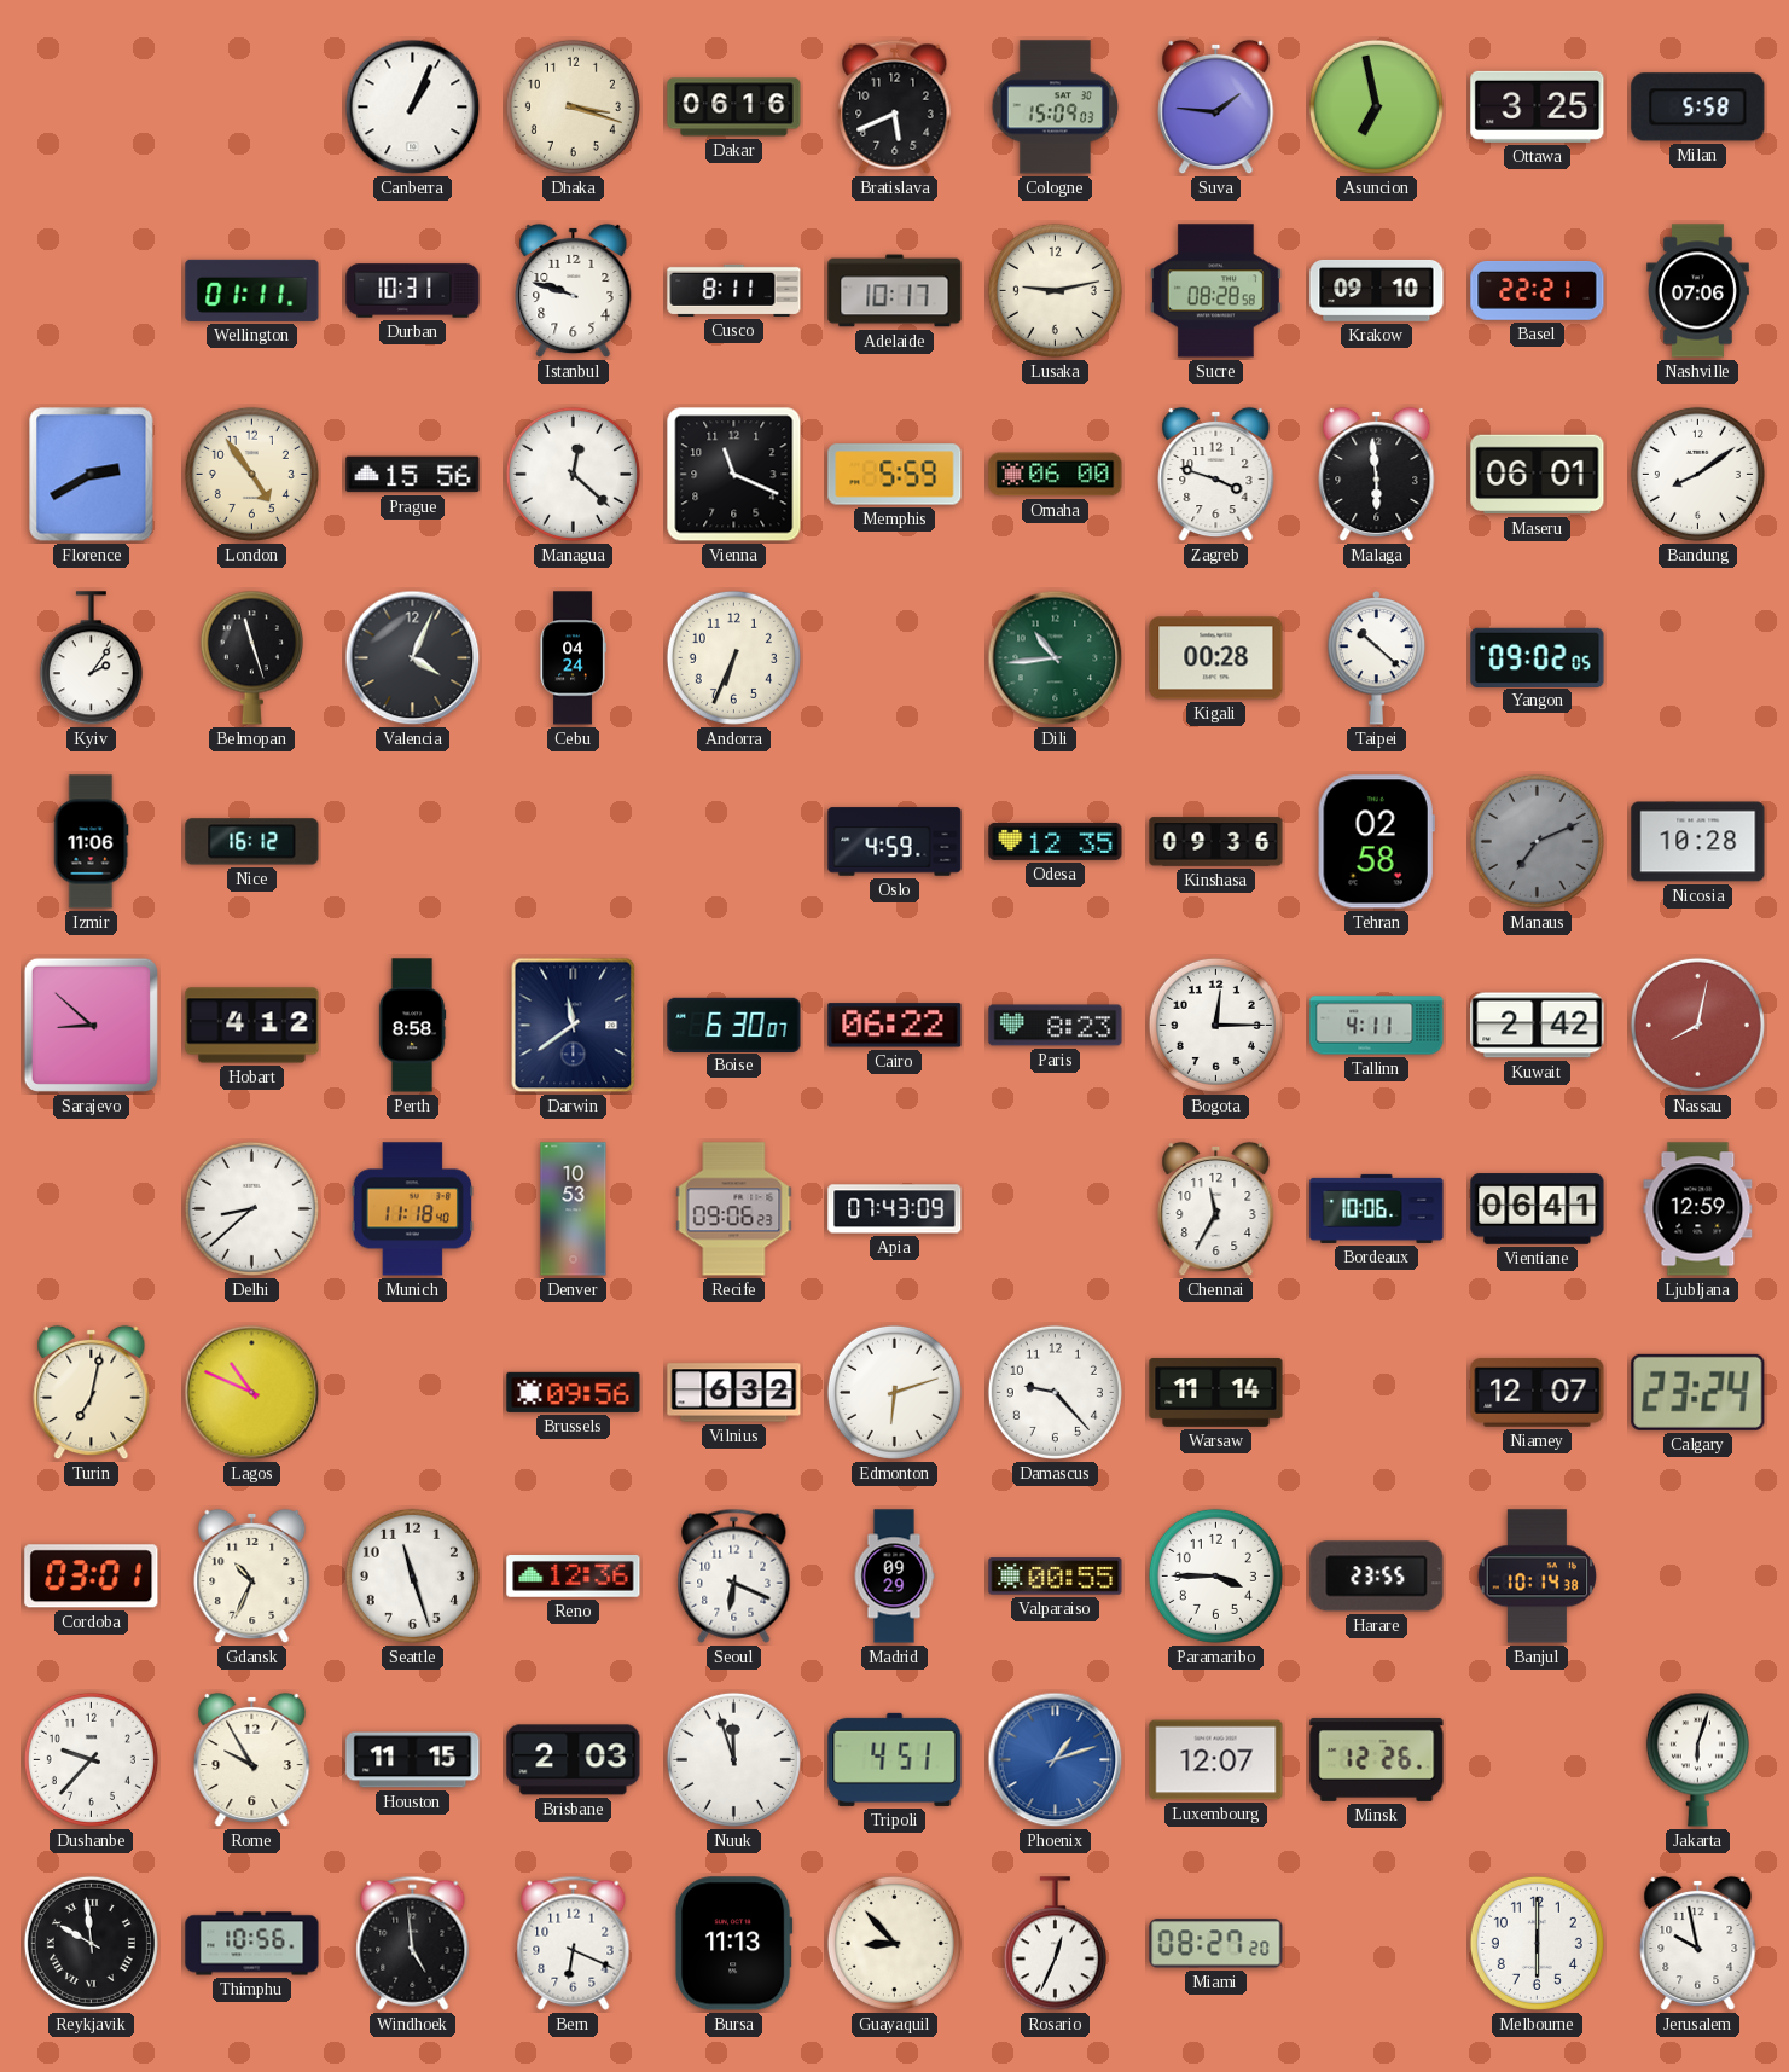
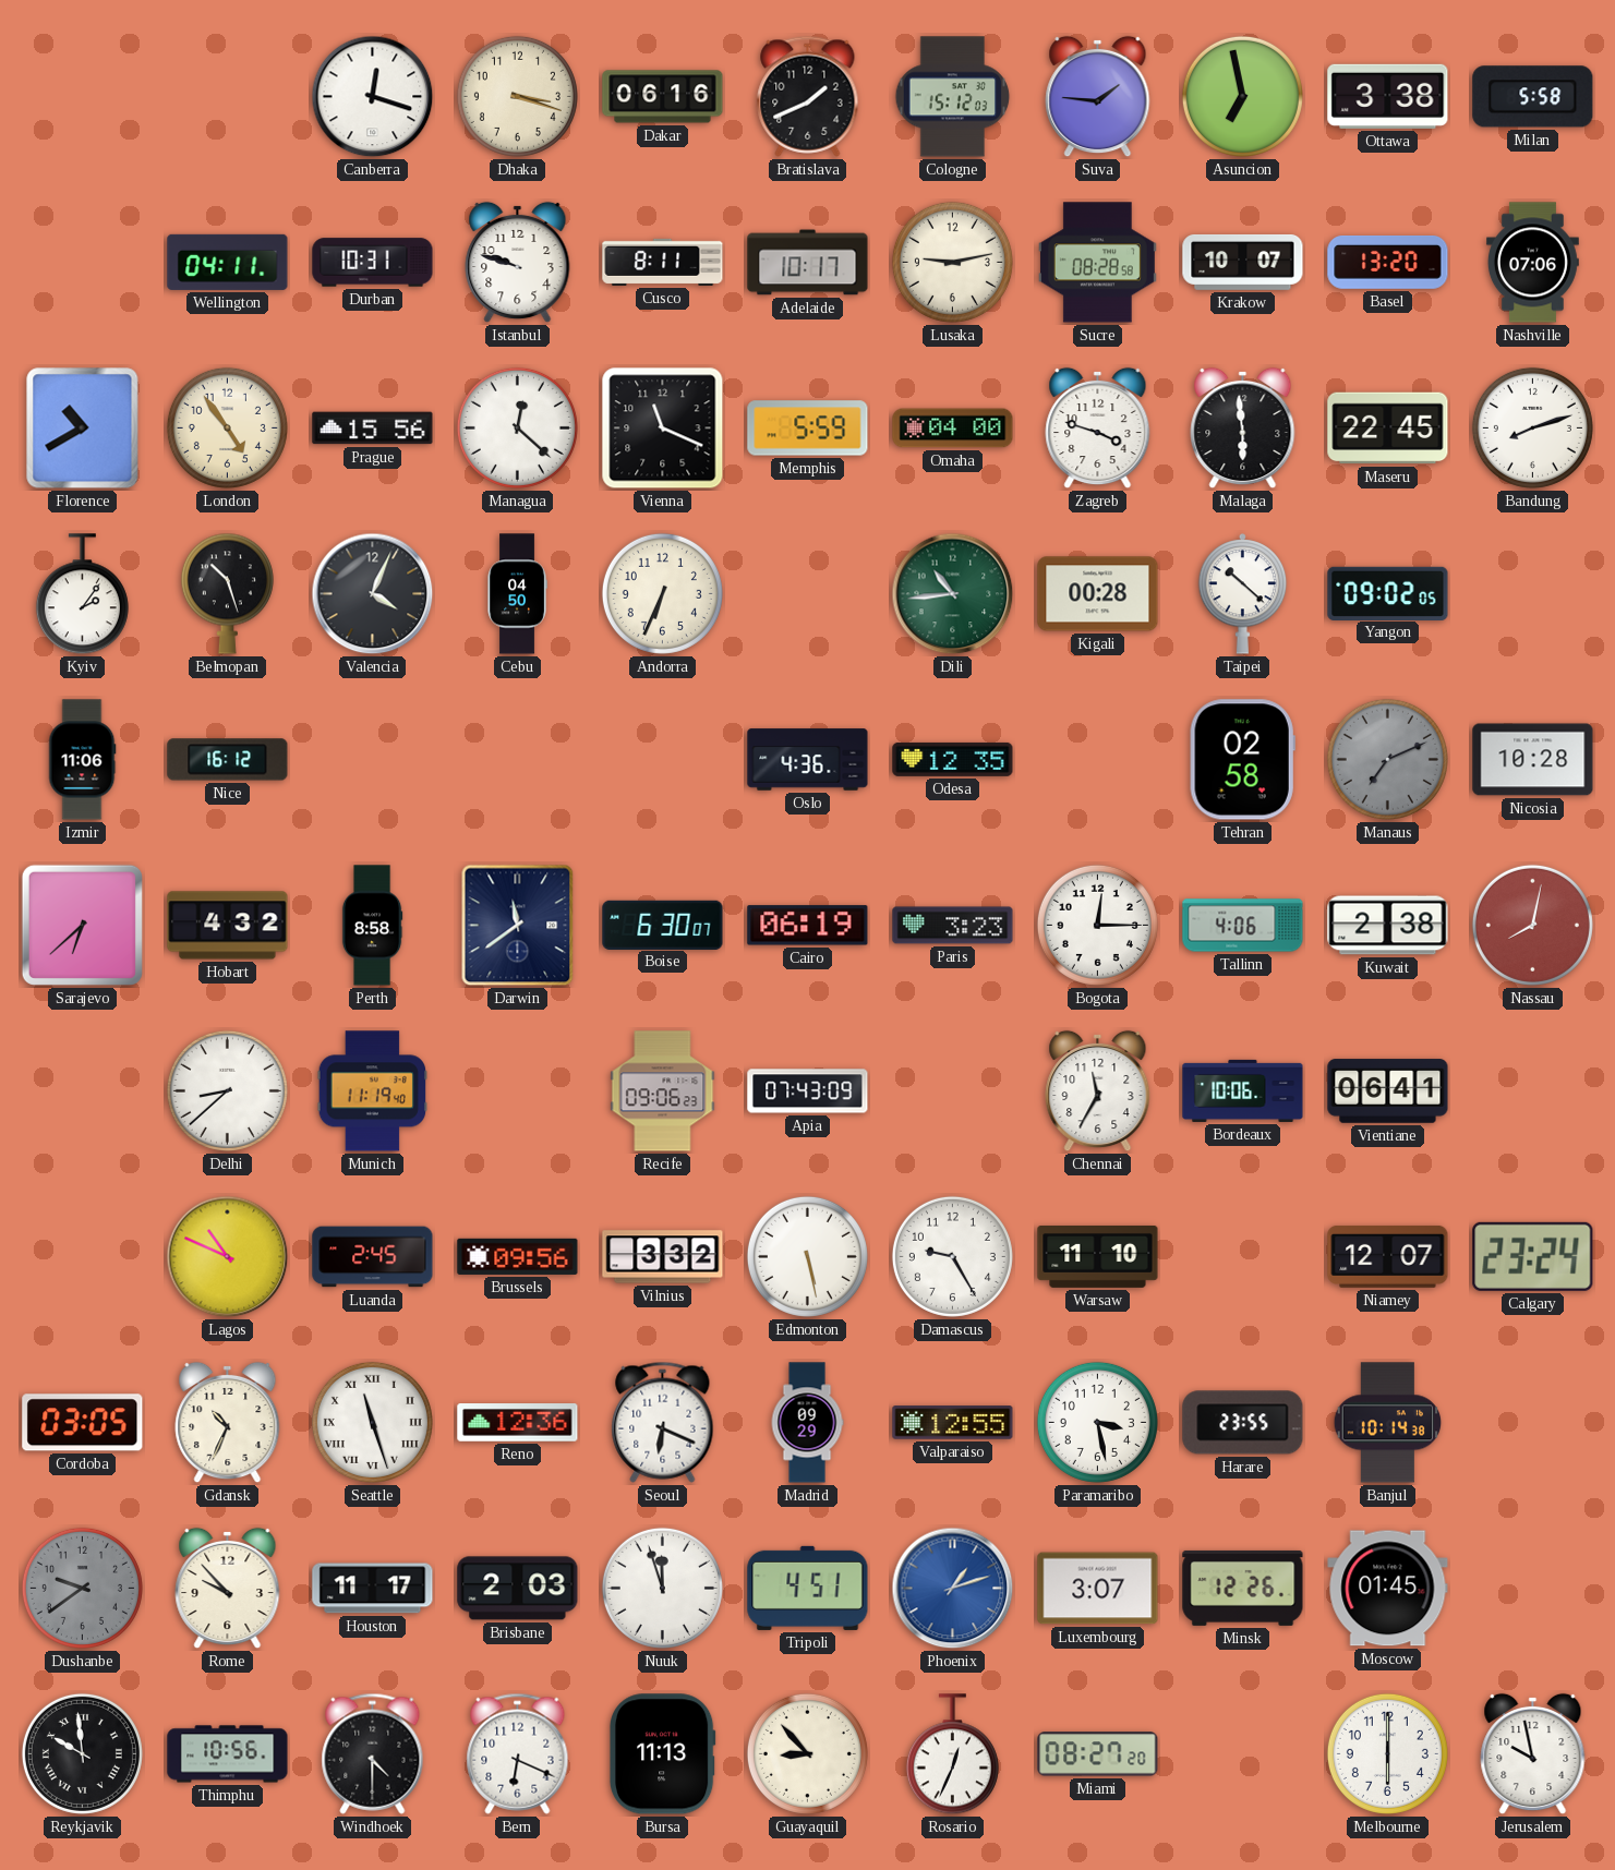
Canberra: 1:04 -> 12:18
Bratislava: 5:41 -> 1:41
Cologne: 15:09 -> 15:12
Ottawa: 3:25 -> 3:38
Wellington: 01:11 -> 04:11
Krakow: 09:10 -> 10:07
Basel: 22:21 -> 13:20
Florence: 2:40 -> 10:40
Omaha: 06:00 -> 04:00
Maseru: 06:01 -> 22:45
Bandung: 8:09 -> 8:12
Belmopan: 11:27 -> 10:27
Cebu: 04:24 -> 04:50
Oslo: 4:59 -> 4:36
Kinshasa: 09:36 -> none
Sarajevo: 8:52 -> 6:38
Hobart: 4:12 -> 4:32
Cairo: 06:22 -> 06:19
Paris: 8:23 -> 3:23
Tallinn: 4:11 -> 4:06
Kuwait: 2:42 -> 2:38
Munich: 11:18 -> 11:19
Denver: 10:53 -> none
Ljubljana: 12:59 -> none
Turin: 7:02 -> none
Luanda: none -> 2:45
Vilnius: 6:32 -> 3:32
Edmonton: 6:12 -> 5:28
Damascus: 9:23 -> 9:25
Warsaw: 11:14 -> 11:10
Cordoba: 03:01 -> 03:05
Seattle numerals: Arabic -> Roman
Valparaiso: 00:55 -> 12:55
Paramaribo: 3:45 -> 3:28
Dushanbe: 9:37 -> 9:39
Dushanbe dial: white -> grey
Rome: 9:55 -> 9:53
Houston: 11:15 -> 11:17
Luxembourg: 12:07 -> 3:07
Moscow: none -> 01:45
Jakarta: 6:03 -> none
Windhoek: 4:59 -> 4:30
